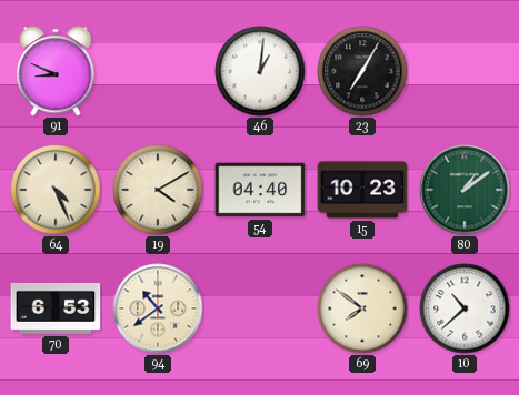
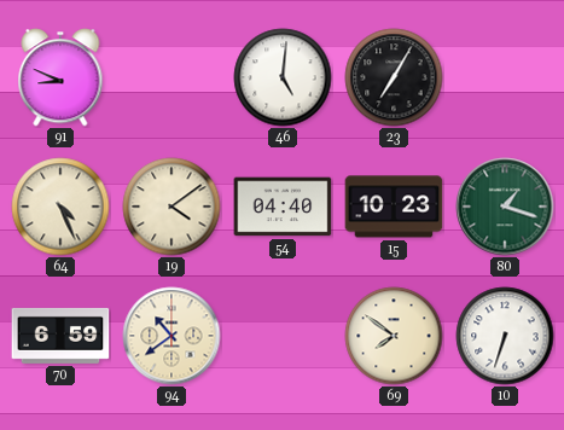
46: 1:01 -> 5:01
19: 4:10 -> 4:09
80: 1:09 -> 1:18
70: 6:53 -> 6:59
10: 10:38 -> 6:33
